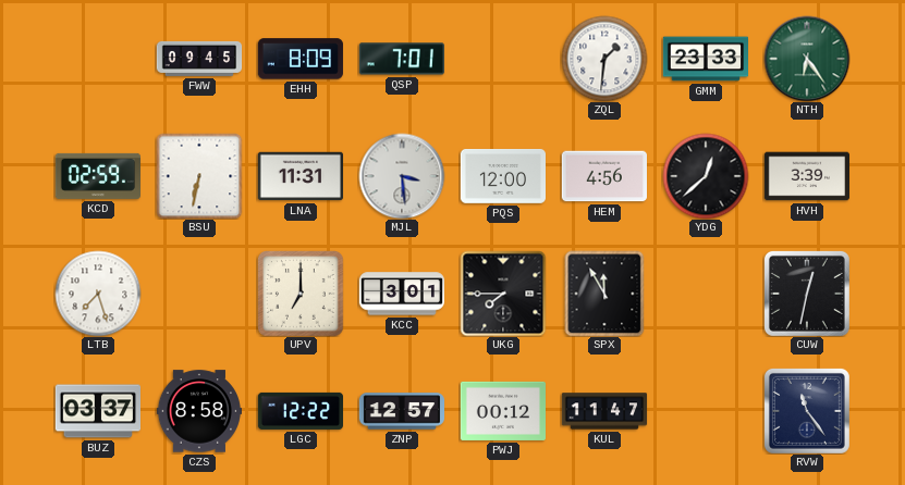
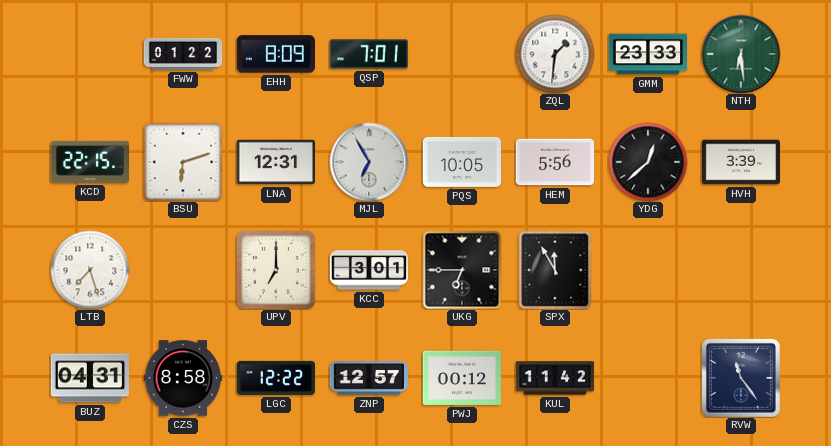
FWW: 09:45 -> 01:22
NTH: 6:24 -> 6:29
KCD: 02:59 -> 22:15
BSU: 6:32 -> 6:12
LNA: 11:31 -> 12:31
MJL: 3:29 -> 6:55
PQS: 12:00 -> 10:05
HEM: 4:56 -> 5:56
UKG: 7:45 -> 6:45
CUW: 12:32 -> none
BUZ: 03:37 -> 04:31
KUL: 11:47 -> 11:42
